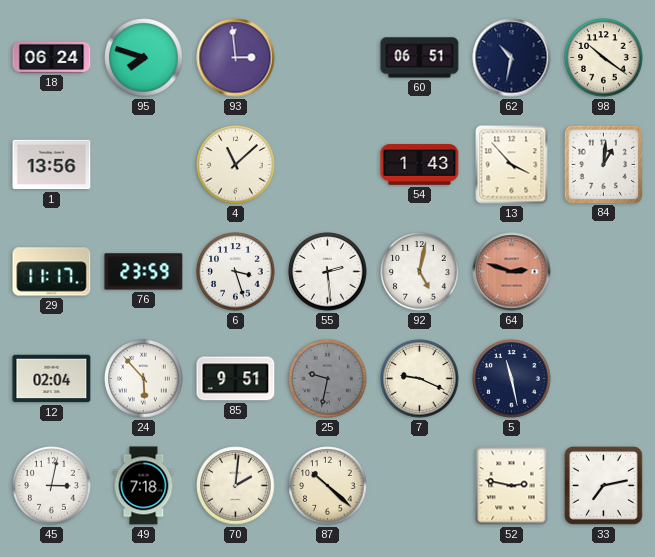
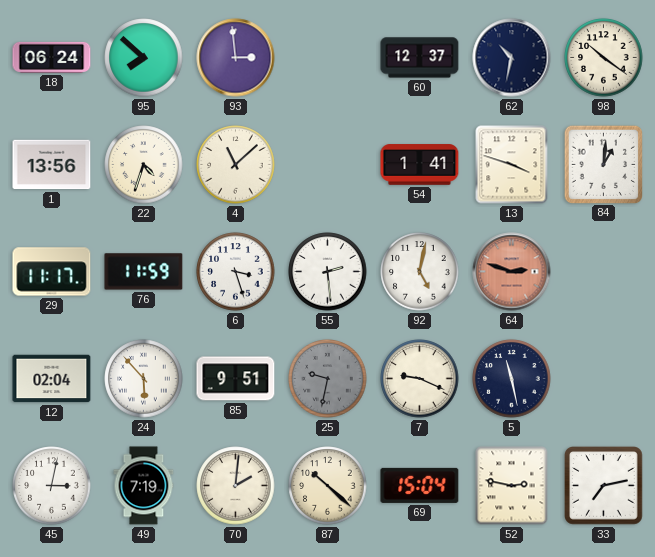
95: 7:48 -> 7:52
60: 06:51 -> 12:37
22: none -> 4:33
54: 1:43 -> 1:41
13: 3:53 -> 3:48
76: 23:59 -> 11:59
49: 7:18 -> 7:19
69: none -> 15:04
